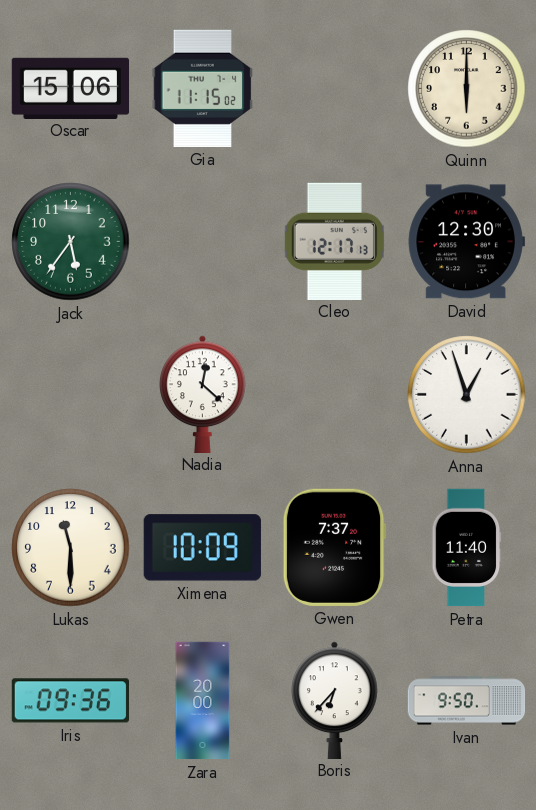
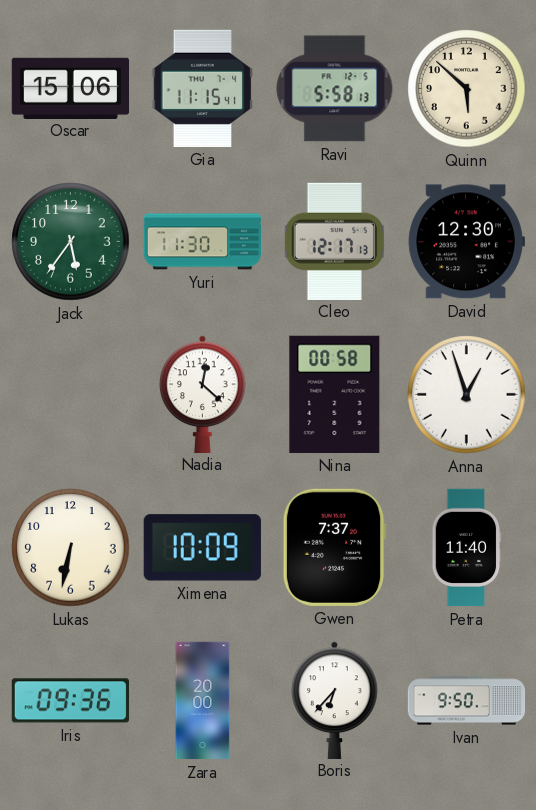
Gia: 11:15:02 -> 11:15:41
Ravi: none -> 5:58
Quinn: 6:00 -> 5:52
Yuri: none -> 11:30
Nina: none -> 00:58
Lukas: 11:30 -> 6:32
